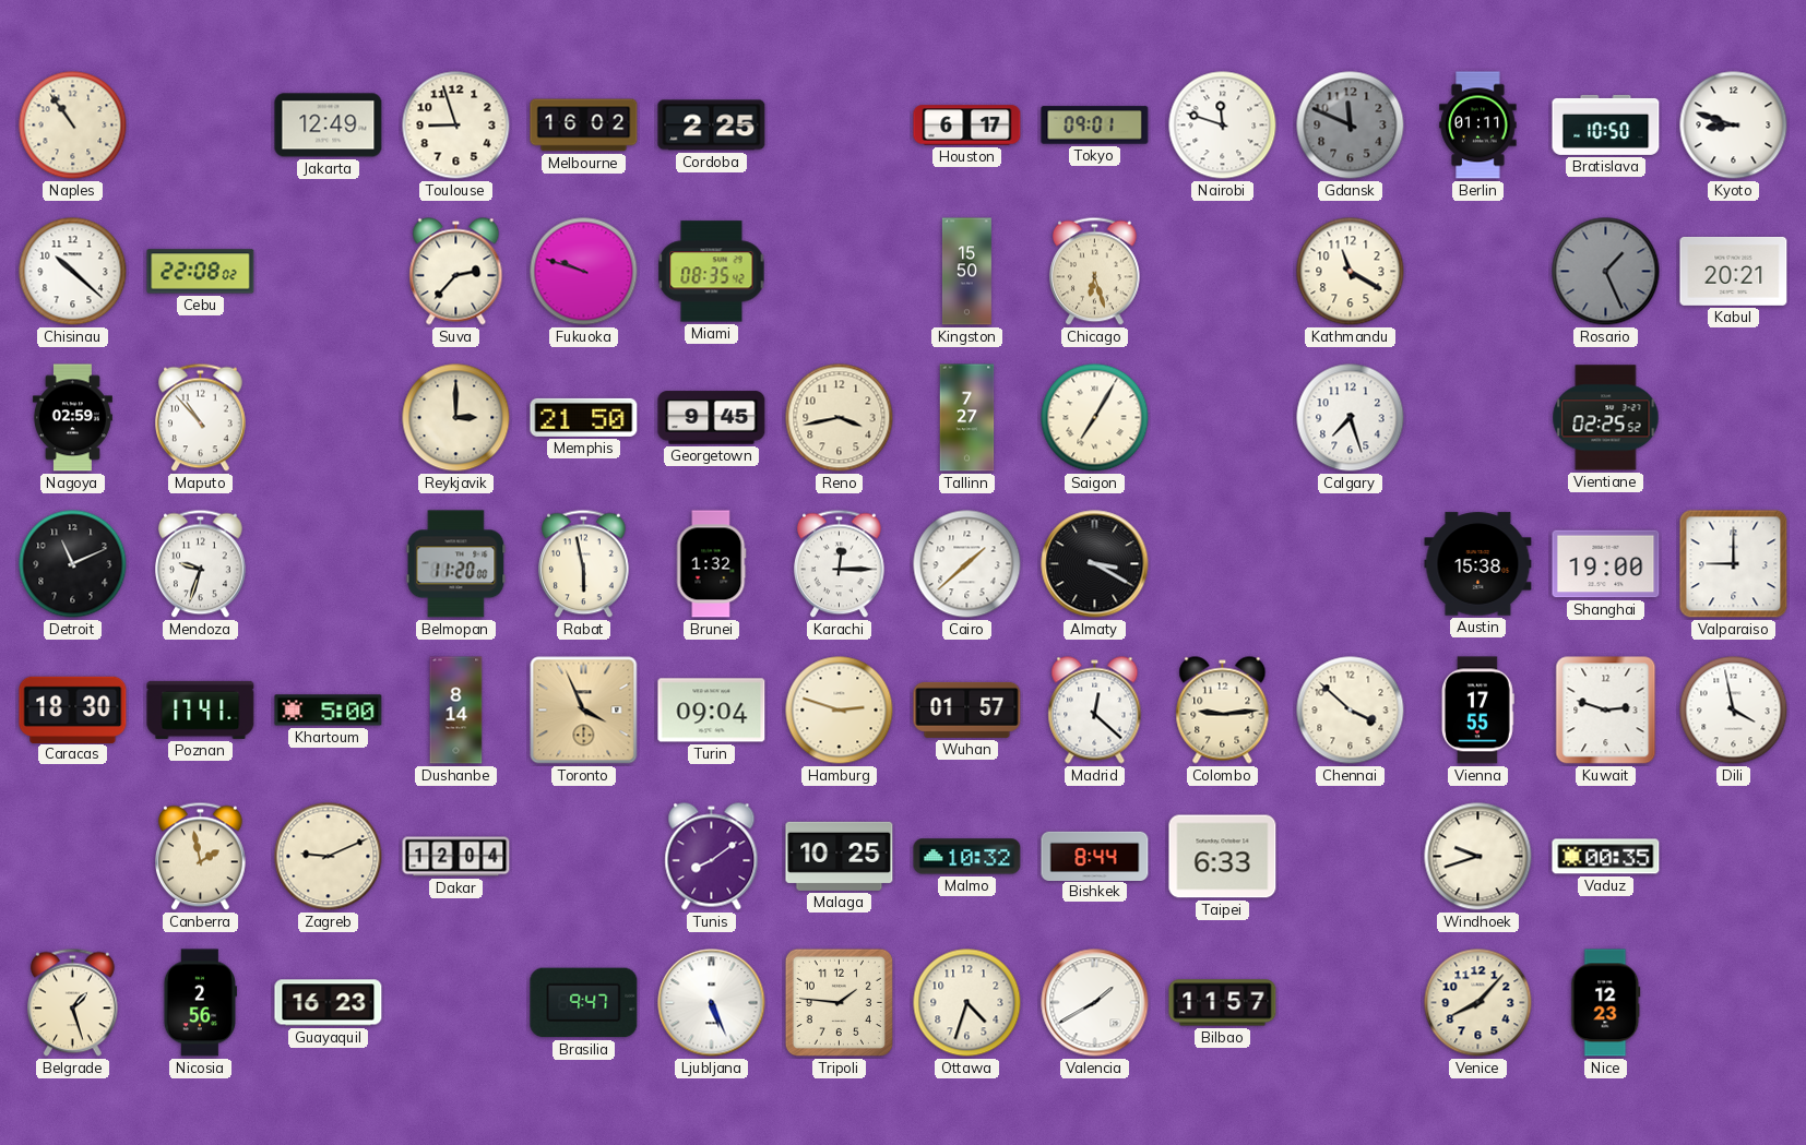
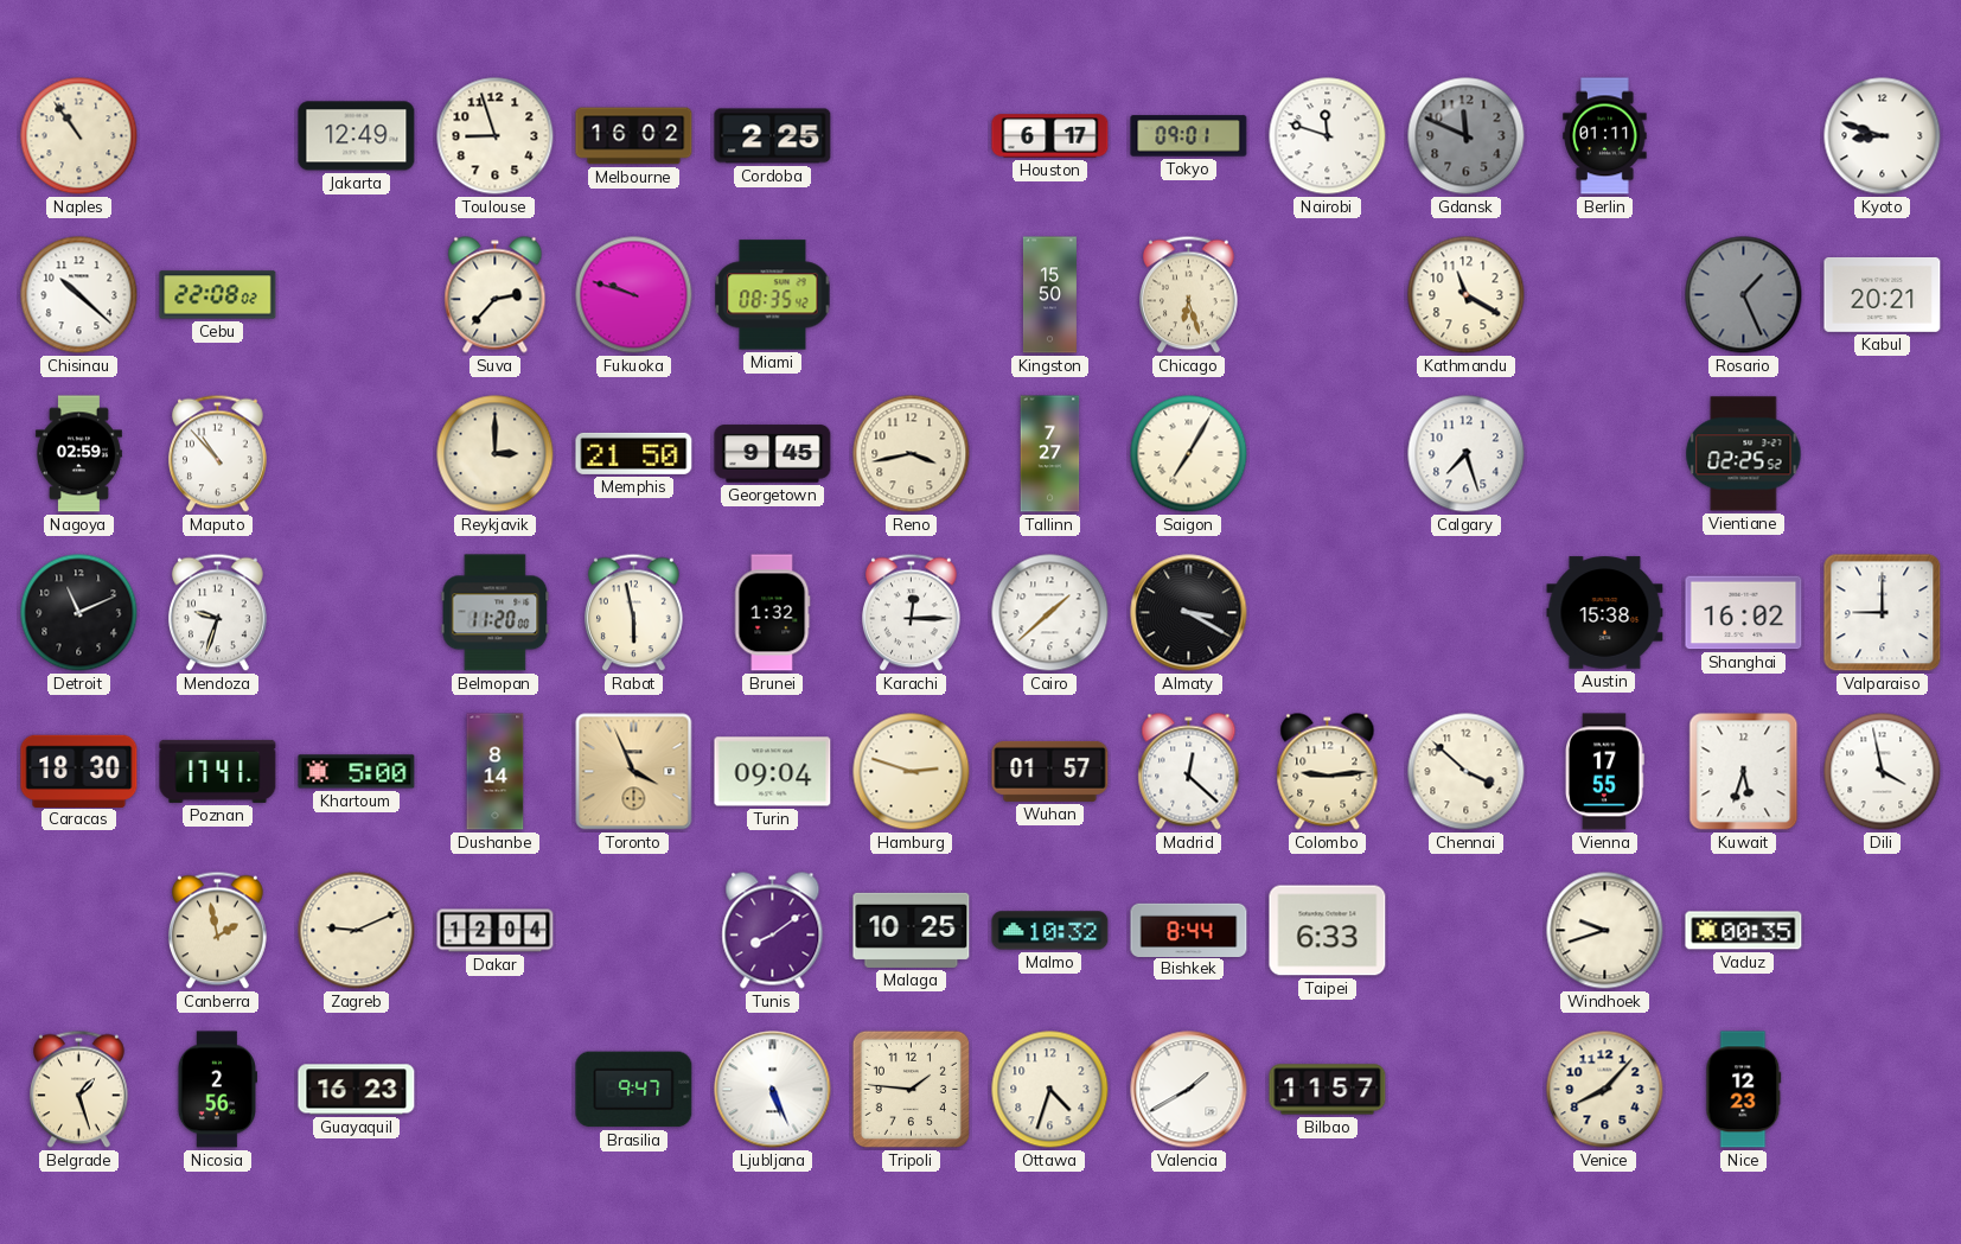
Bratislava: 10:50 -> none
Shanghai: 19:00 -> 16:02
Kuwait: 2:48 -> 5:33
